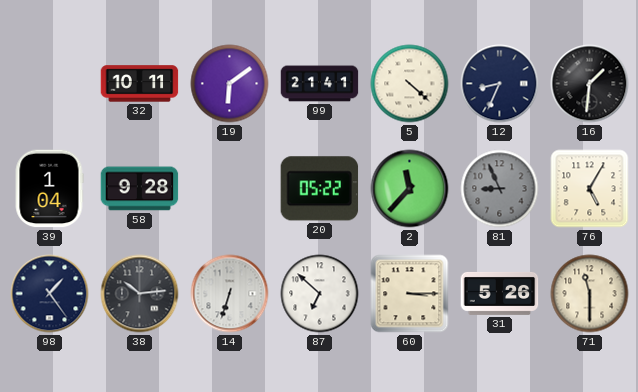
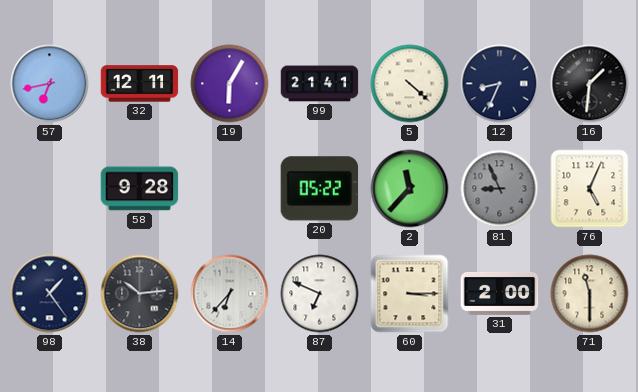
57: none -> 6:43
32: 10:11 -> 12:11
19: 6:09 -> 6:05
39: 1:04 -> none
76: 5:05 -> 5:04
14: 6:33 -> 6:37
87: 6:52 -> 6:49
31: 5:26 -> 2:00
